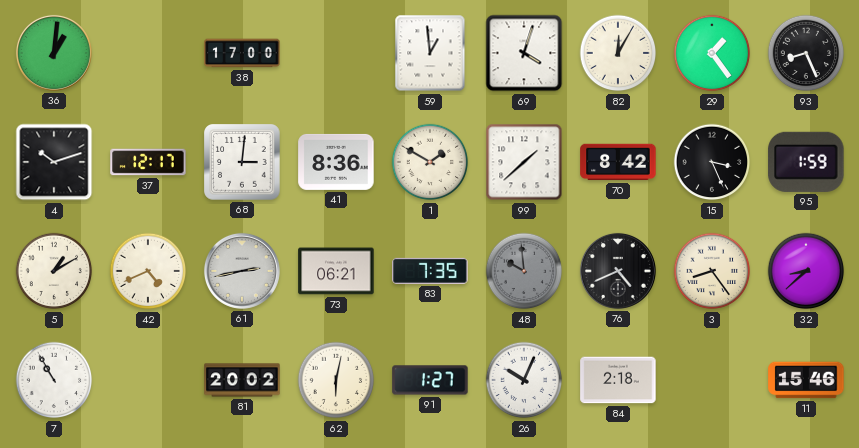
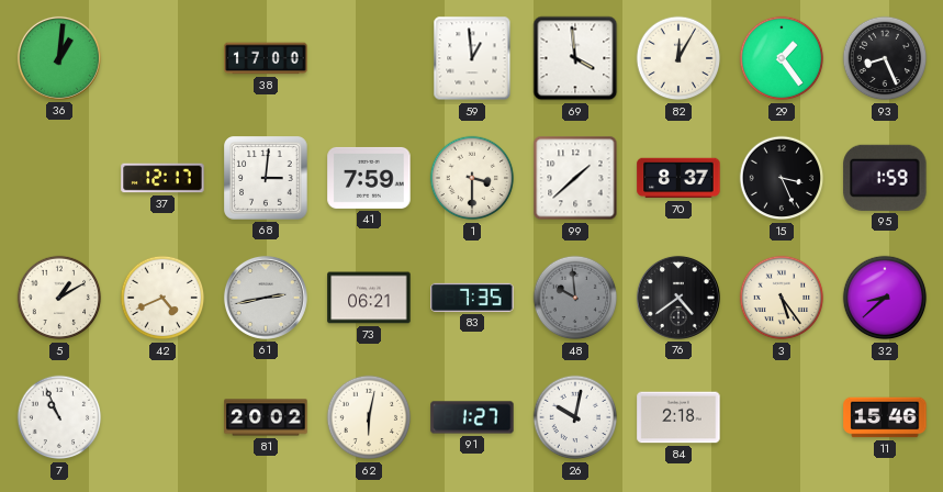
69: 4:03 -> 3:59
4: 10:12 -> none
41: 8:36 -> 7:59
1: 1:50 -> 3:30
70: 8:42 -> 8:37
76: 4:41 -> 4:39
3: 8:24 -> 5:24
7: 10:55 -> 10:56
26: 10:04 -> 10:02
